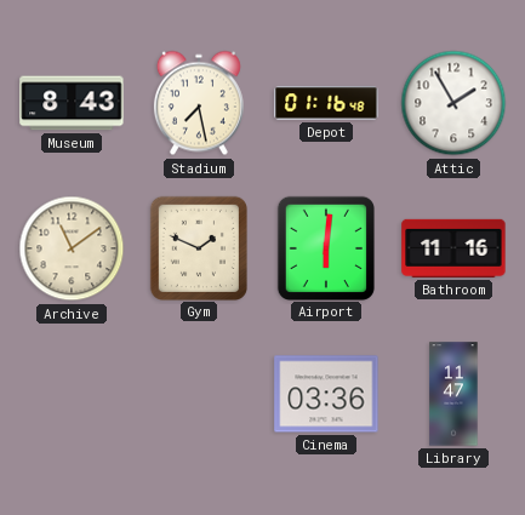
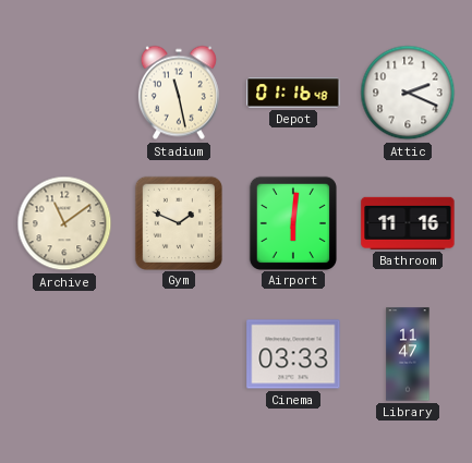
Museum: 8:43 -> none
Stadium: 7:28 -> 11:28
Attic: 1:55 -> 2:19
Cinema: 03:36 -> 03:33
